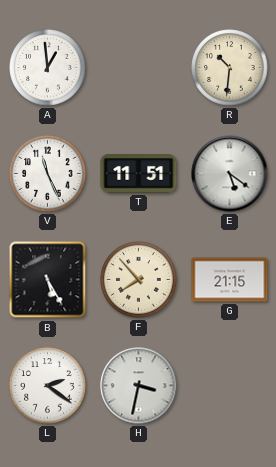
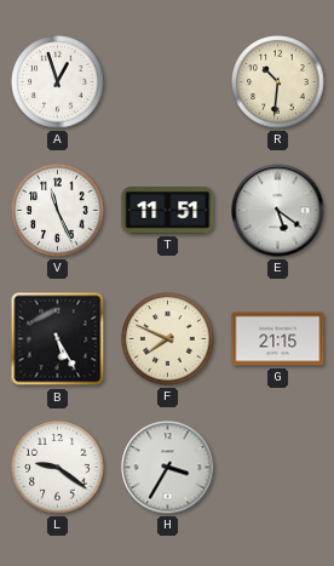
A: 12:59 -> 12:57
F: 7:53 -> 7:49
L: 2:21 -> 9:21
H: 3:32 -> 3:35
